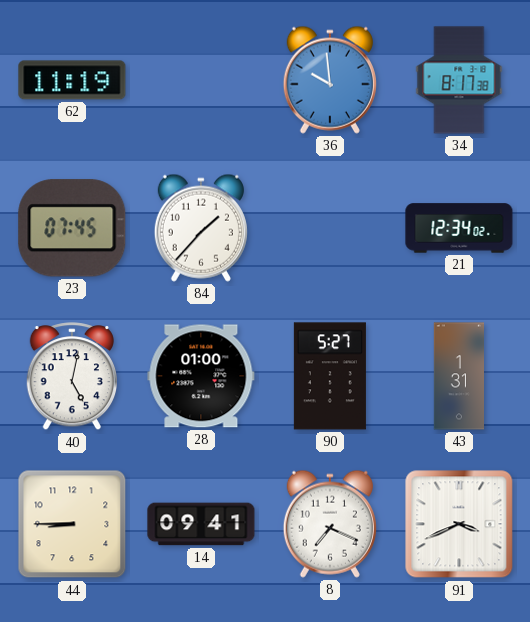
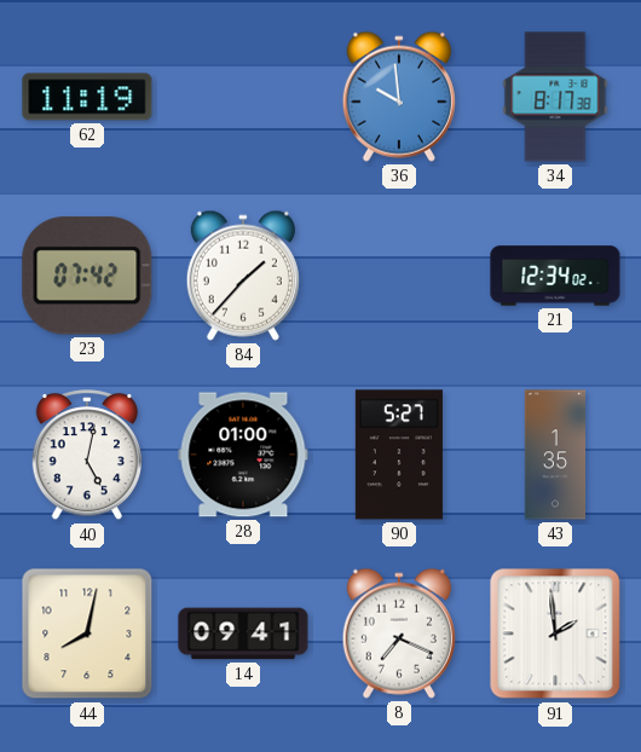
23: 07:45 -> 07:42
43: 1:31 -> 1:35
44: 8:45 -> 8:02
91: 3:41 -> 1:59
